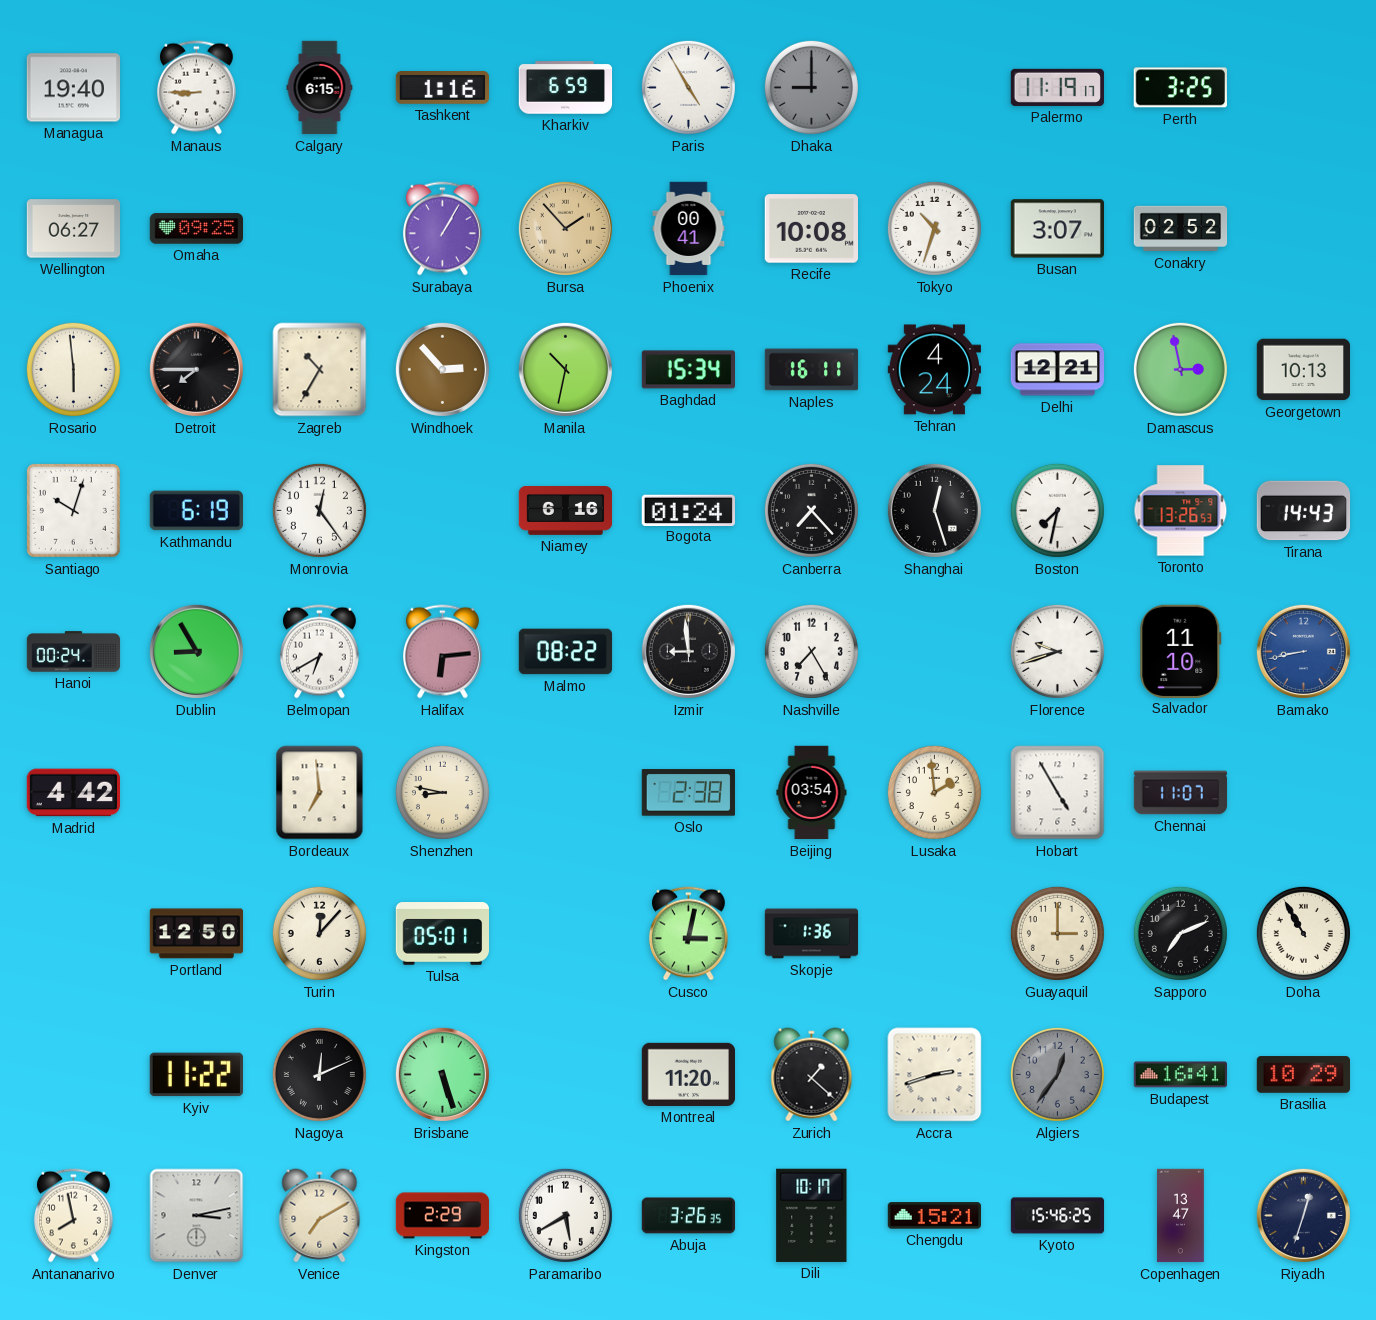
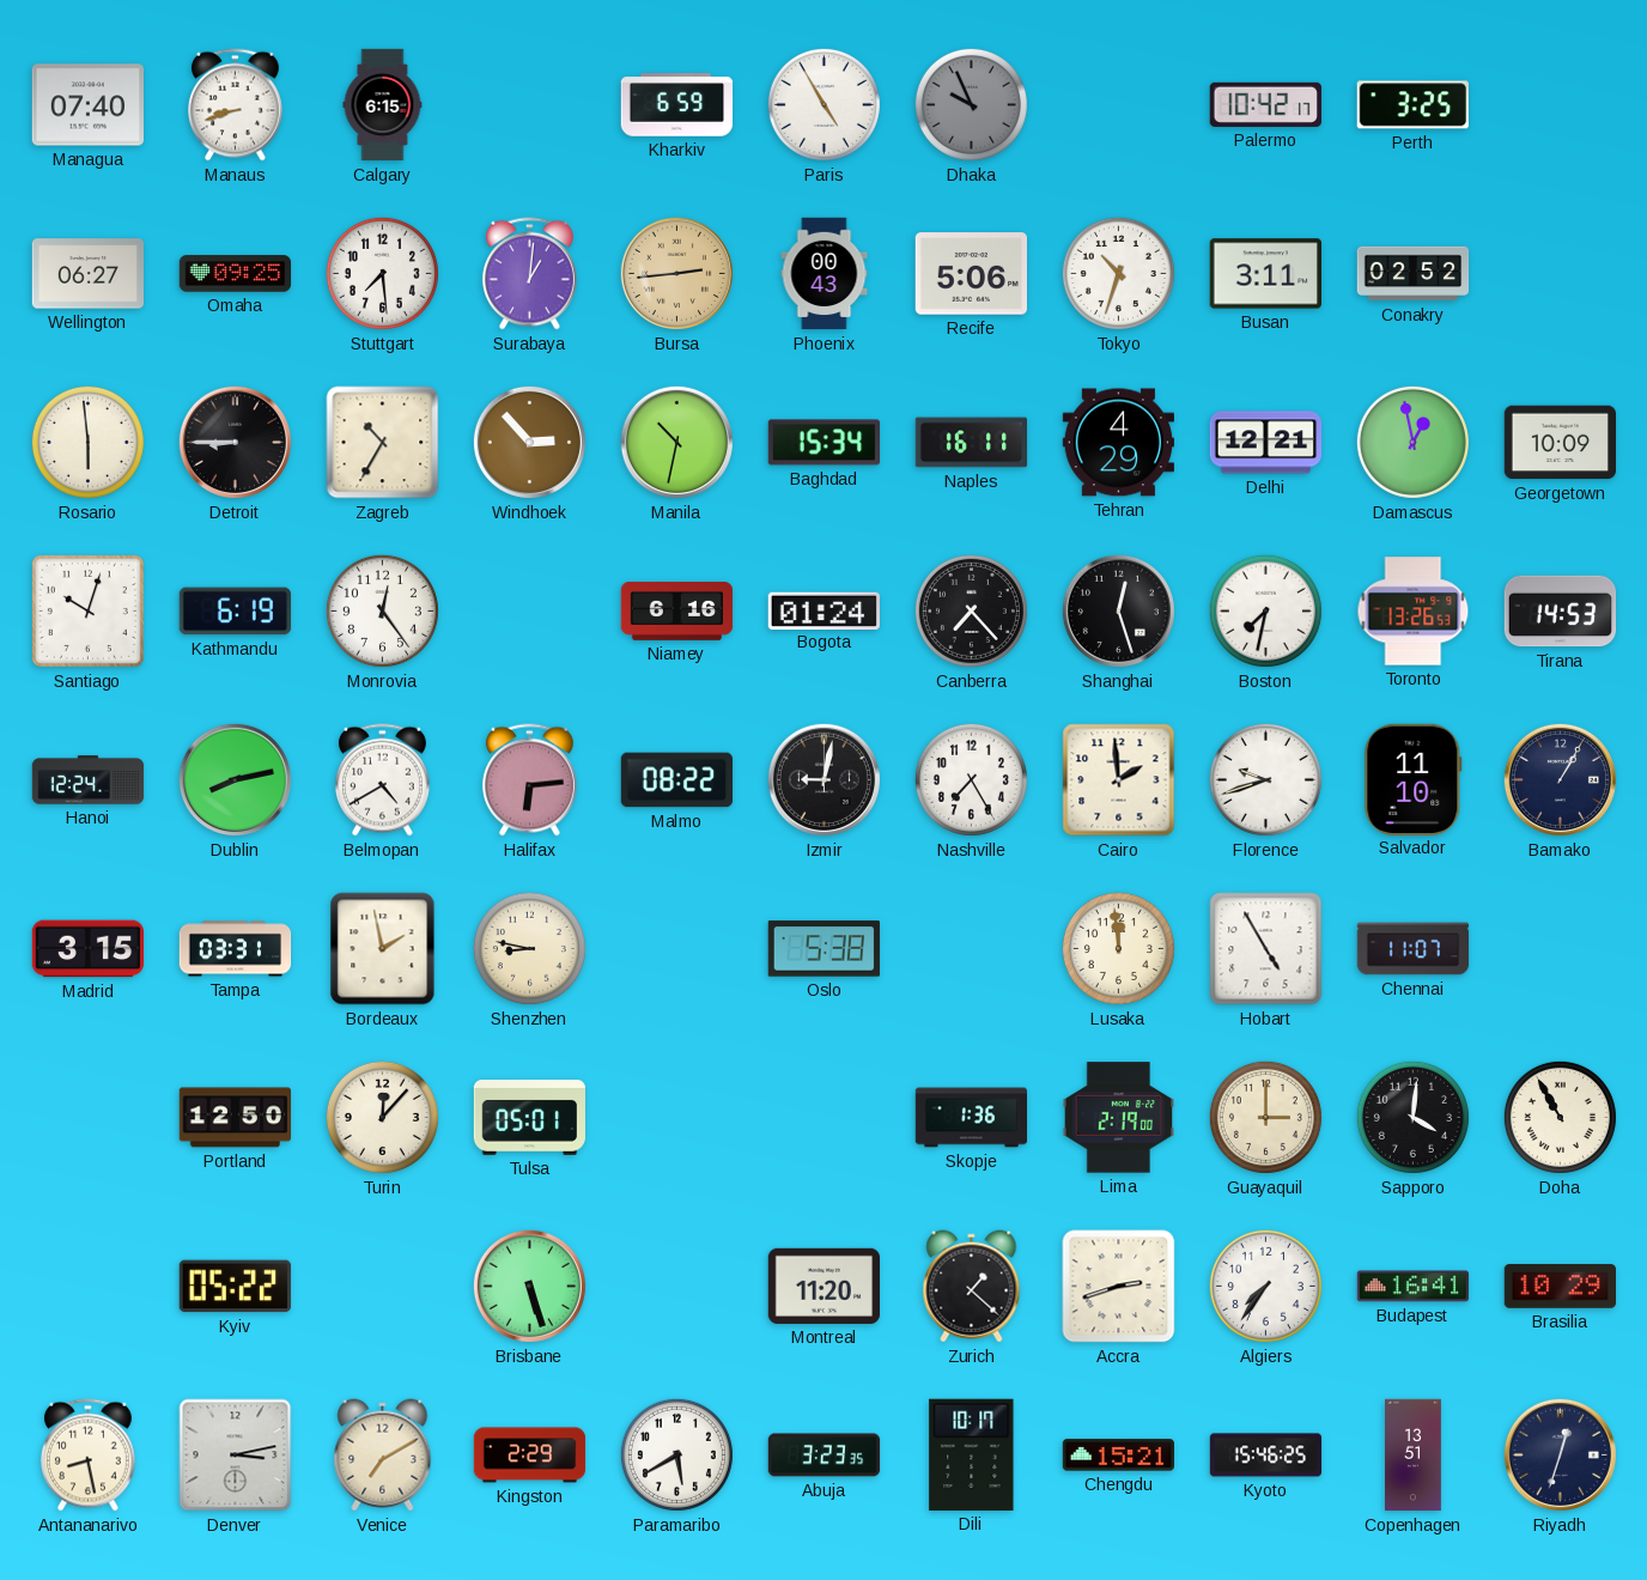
Managua: 19:40 -> 07:40
Manaus: 8:45 -> 8:42
Tashkent: 1:16 -> none
Dhaka: 9:00 -> 9:56
Palermo: 11:19 -> 10:42
Stuttgart: none -> 7:29
Surabaya: 1:05 -> 1:01
Bursa: 1:53 -> 2:44
Phoenix: 00:41 -> 00:43
Recife: 10:08 -> 5:06
Busan: 3:07 -> 3:11
Detroit: 7:45 -> 8:45
Tehran: 4:24 -> 4:29
Damascus: 2:58 -> 12:58
Georgetown: 10:13 -> 10:09
Tirana: 14:43 -> 14:53
Hanoi: 00:24 -> 12:24
Dublin: 8:55 -> 8:13
Belmopan: 6:40 -> 4:40
Izmir: 8:59 -> 9:02
Cairo: none -> 1:59
Bamako: 8:43 -> 1:05
Bamako dial: blue -> navy
Madrid: 4:42 -> 3:15
Tampa: none -> 03:31
Bordeaux: 6:59 -> 1:58
Oslo: 2:38 -> 5:38
Beijing: 03:54 -> none
Lusaka: 1:59 -> 11:59
Cusco: 3:02 -> none
Lima: none -> 2:19
Sapporo: 7:11 -> 4:01
Kyiv: 11:22 -> 05:22
Nagoya: 12:11 -> none
Algiers: 12:36 -> 7:36
Algiers dial: grey -> white
Antananarivo: 7:58 -> 8:28
Abuja: 3:26 -> 3:23
Copenhagen: 13:47 -> 13:51
